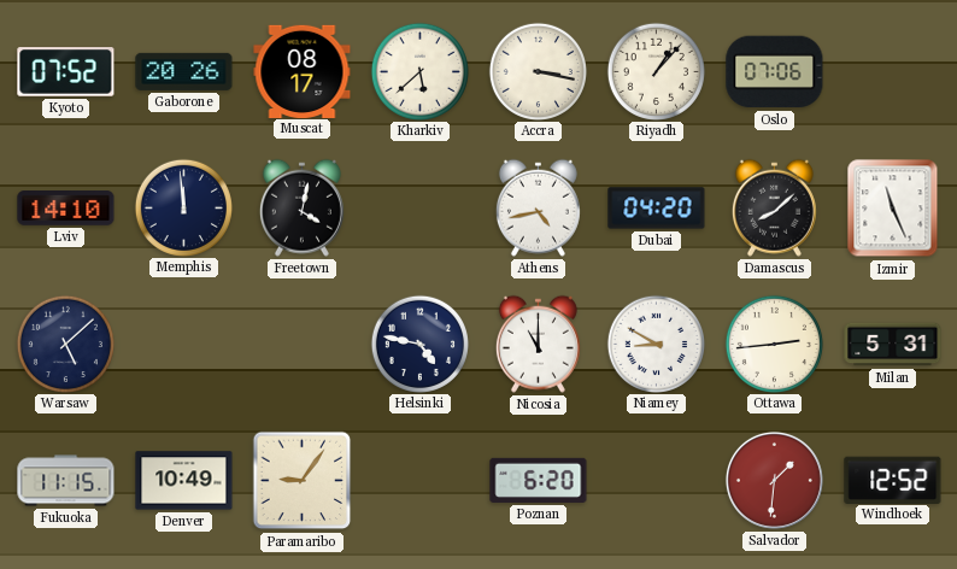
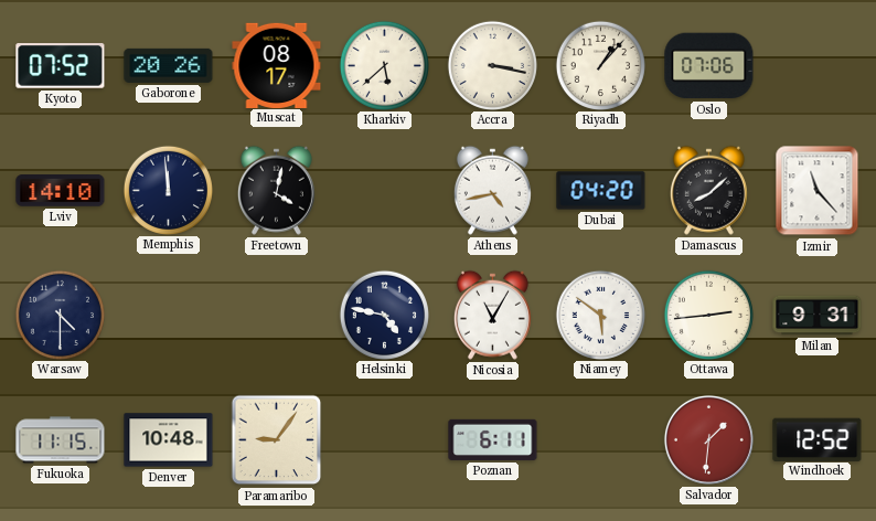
Izmir: 11:26 -> 11:23
Warsaw: 5:08 -> 4:30
Nicosia: 11:00 -> 11:05
Niamey: 8:50 -> 5:51
Milan: 5:31 -> 9:31
Denver: 10:49 -> 10:48
Poznan: 6:20 -> 6:11
